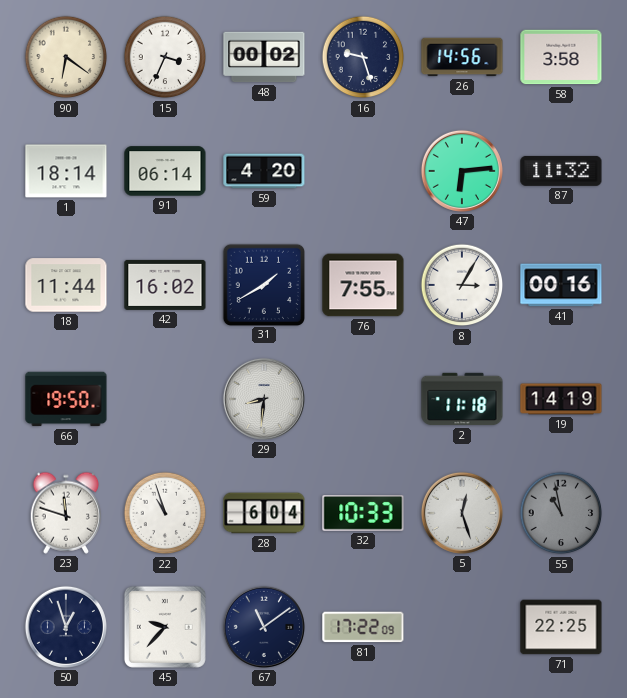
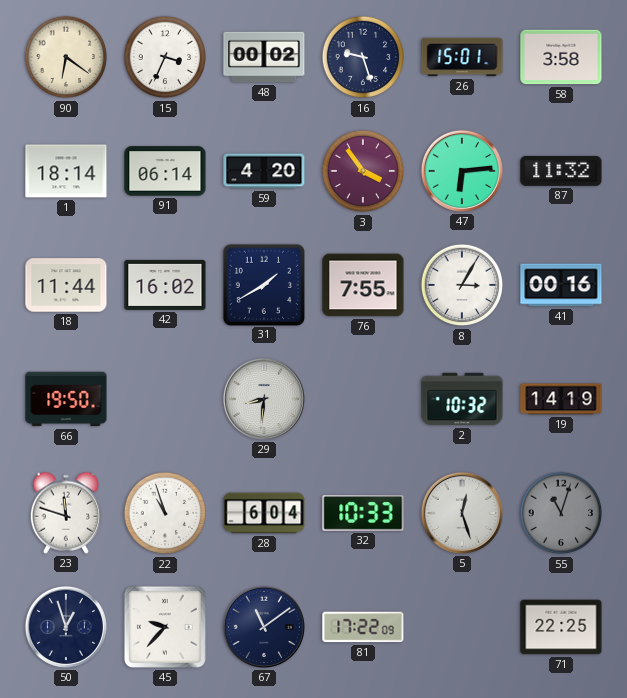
26: 14:56 -> 15:01
3: none -> 3:54
2: 11:18 -> 10:32
55: 10:58 -> 11:03
